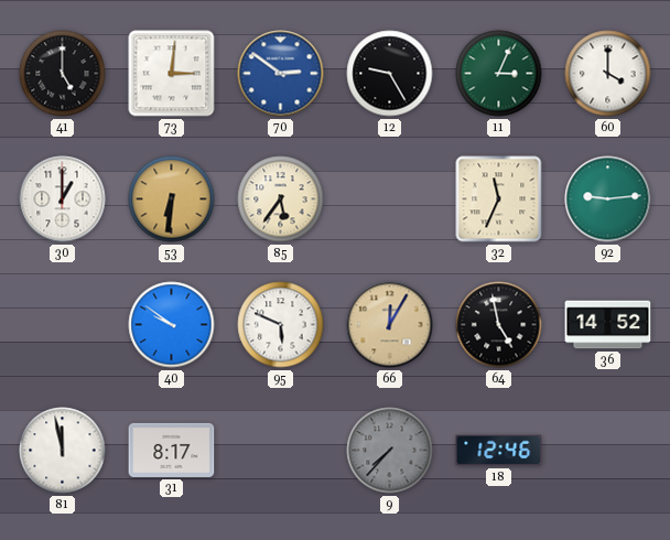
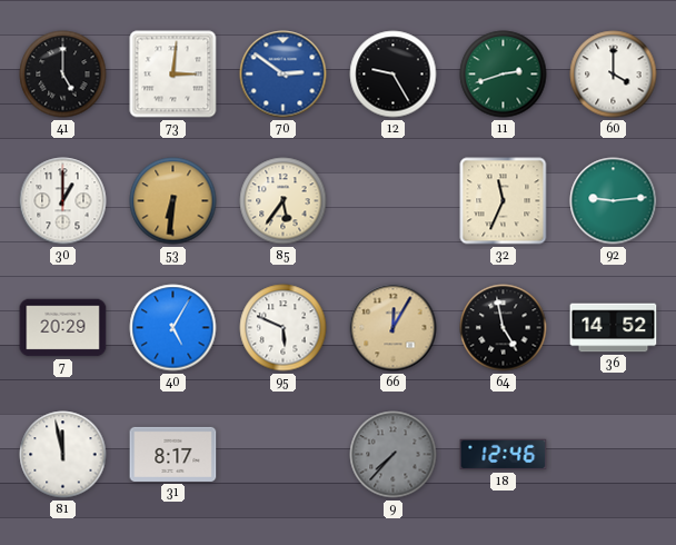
11: 3:04 -> 2:42
7: none -> 20:29
40: 9:51 -> 5:05
